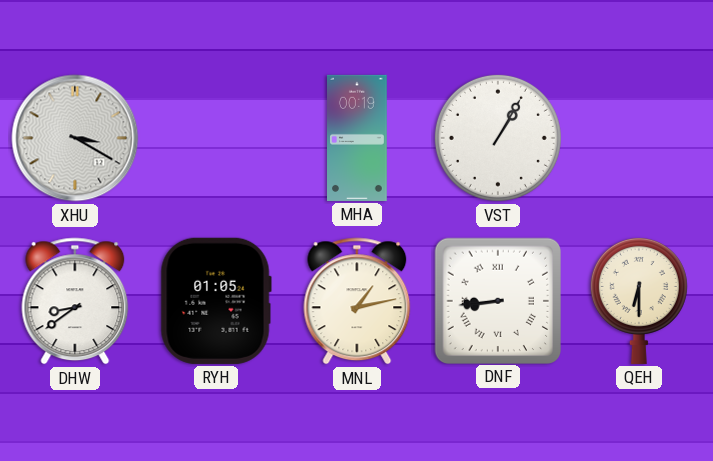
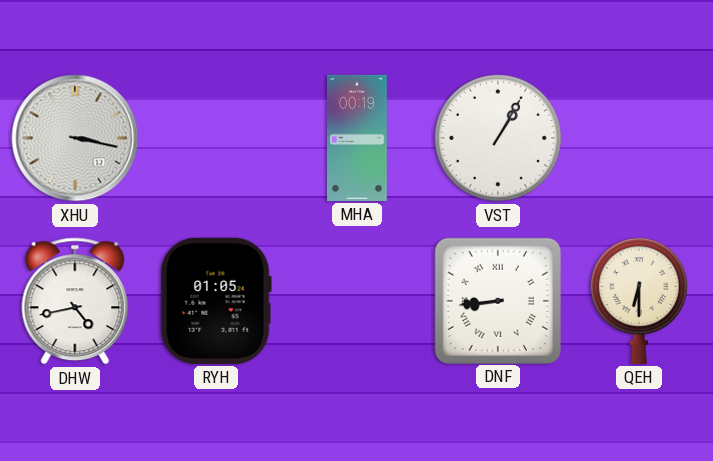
XHU: 3:20 -> 3:17
DHW: 8:39 -> 4:43
MNL: 1:13 -> none
